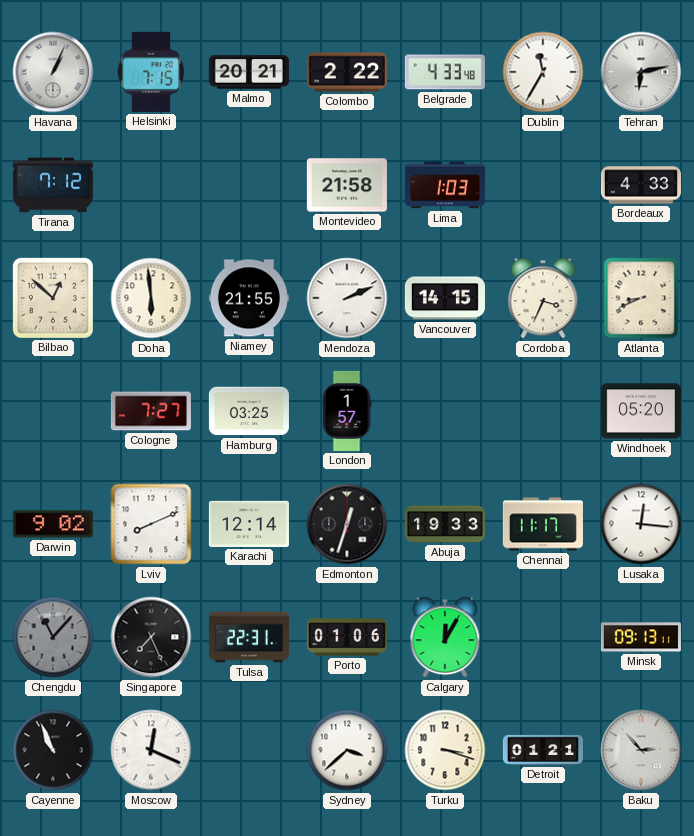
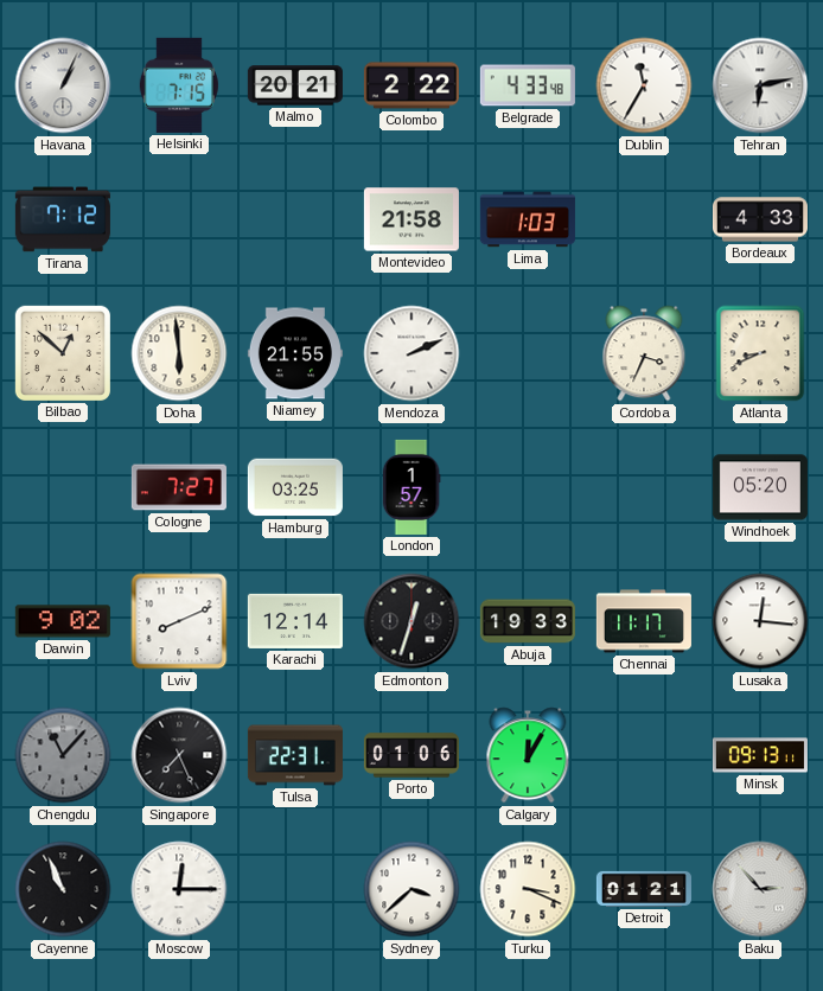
Vancouver: 14:15 -> none
Moscow: 12:19 -> 12:15
Turku: 3:18 -> 3:19
